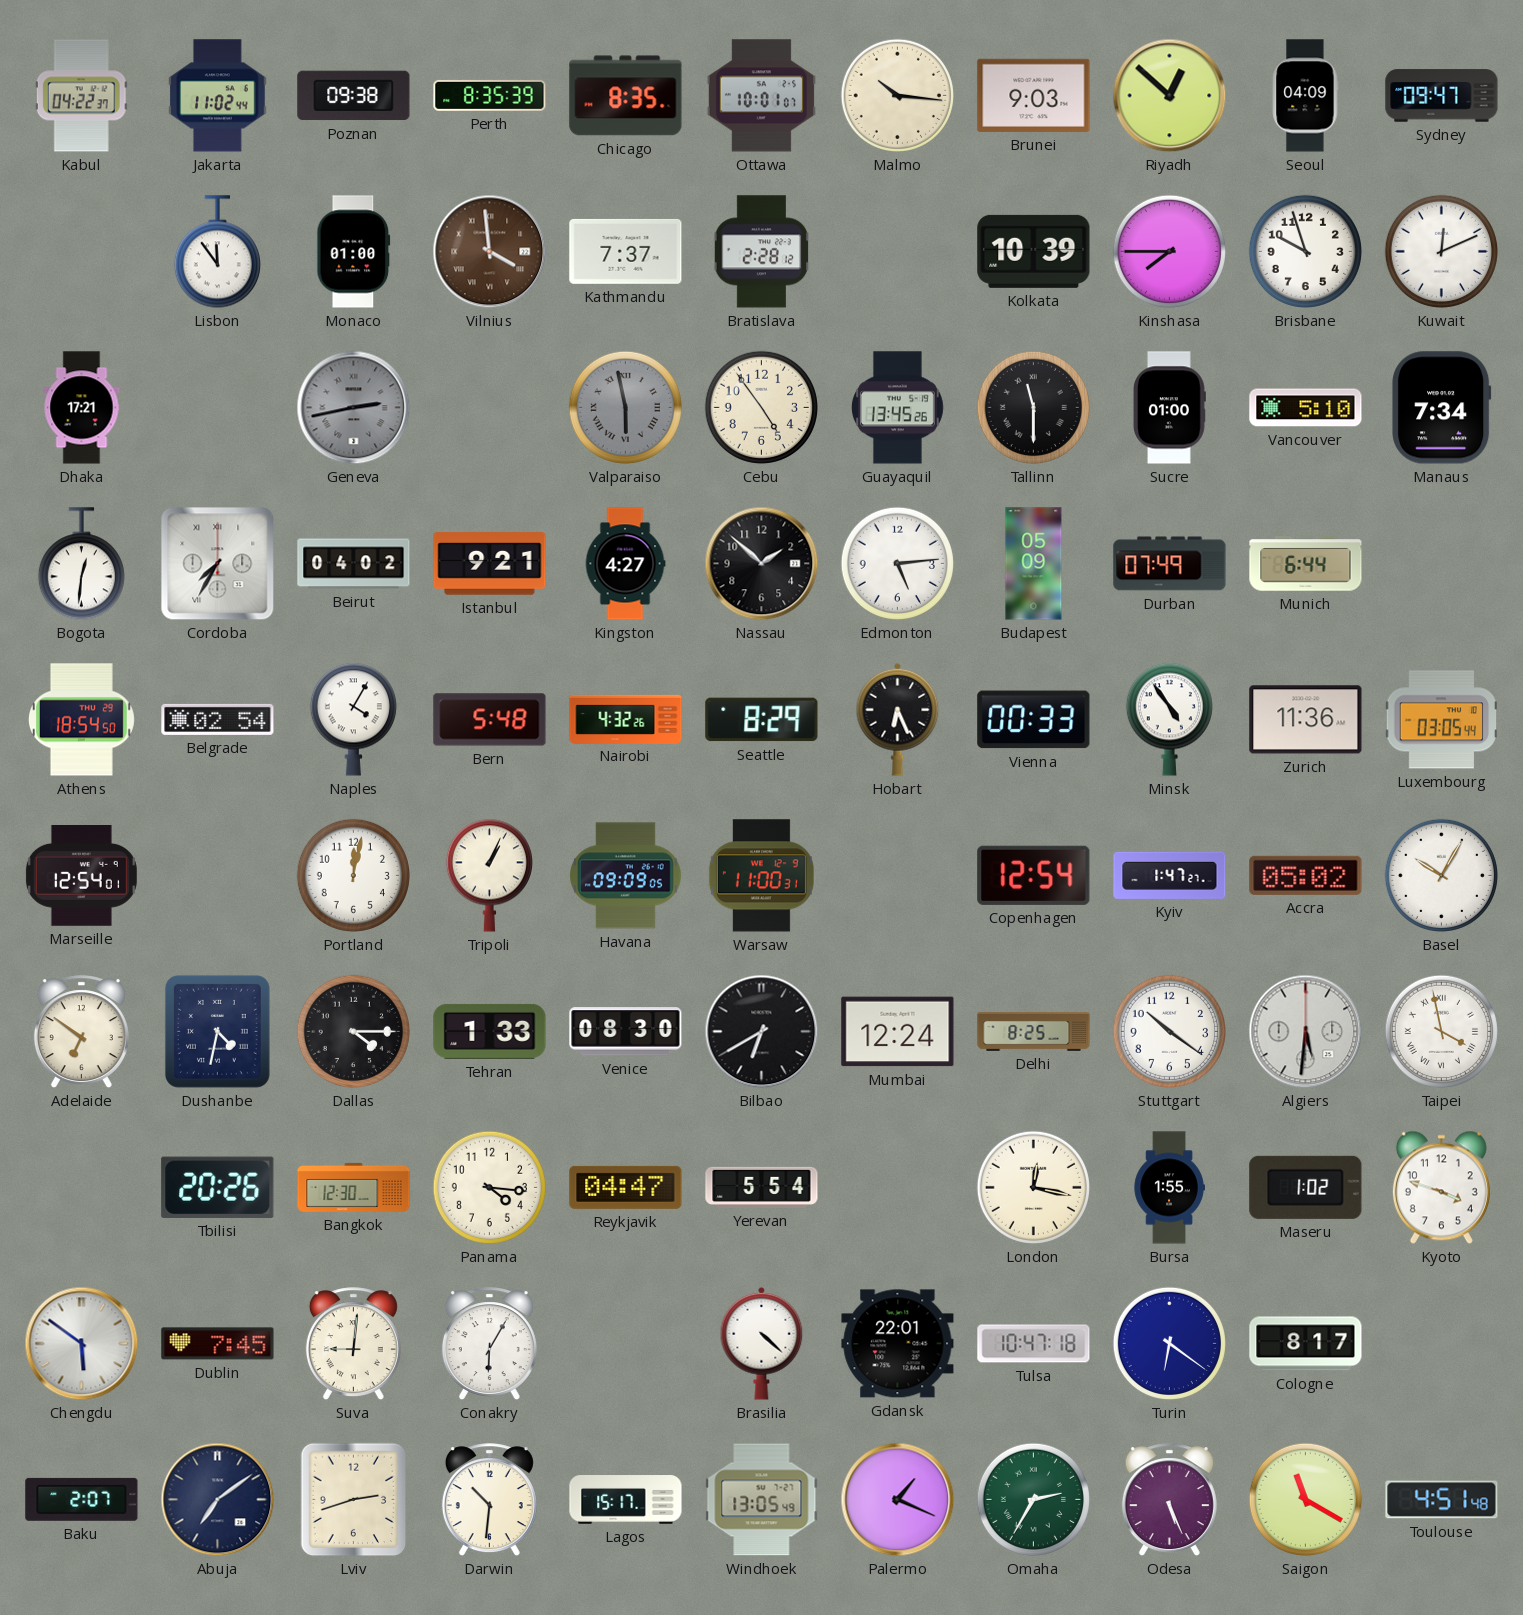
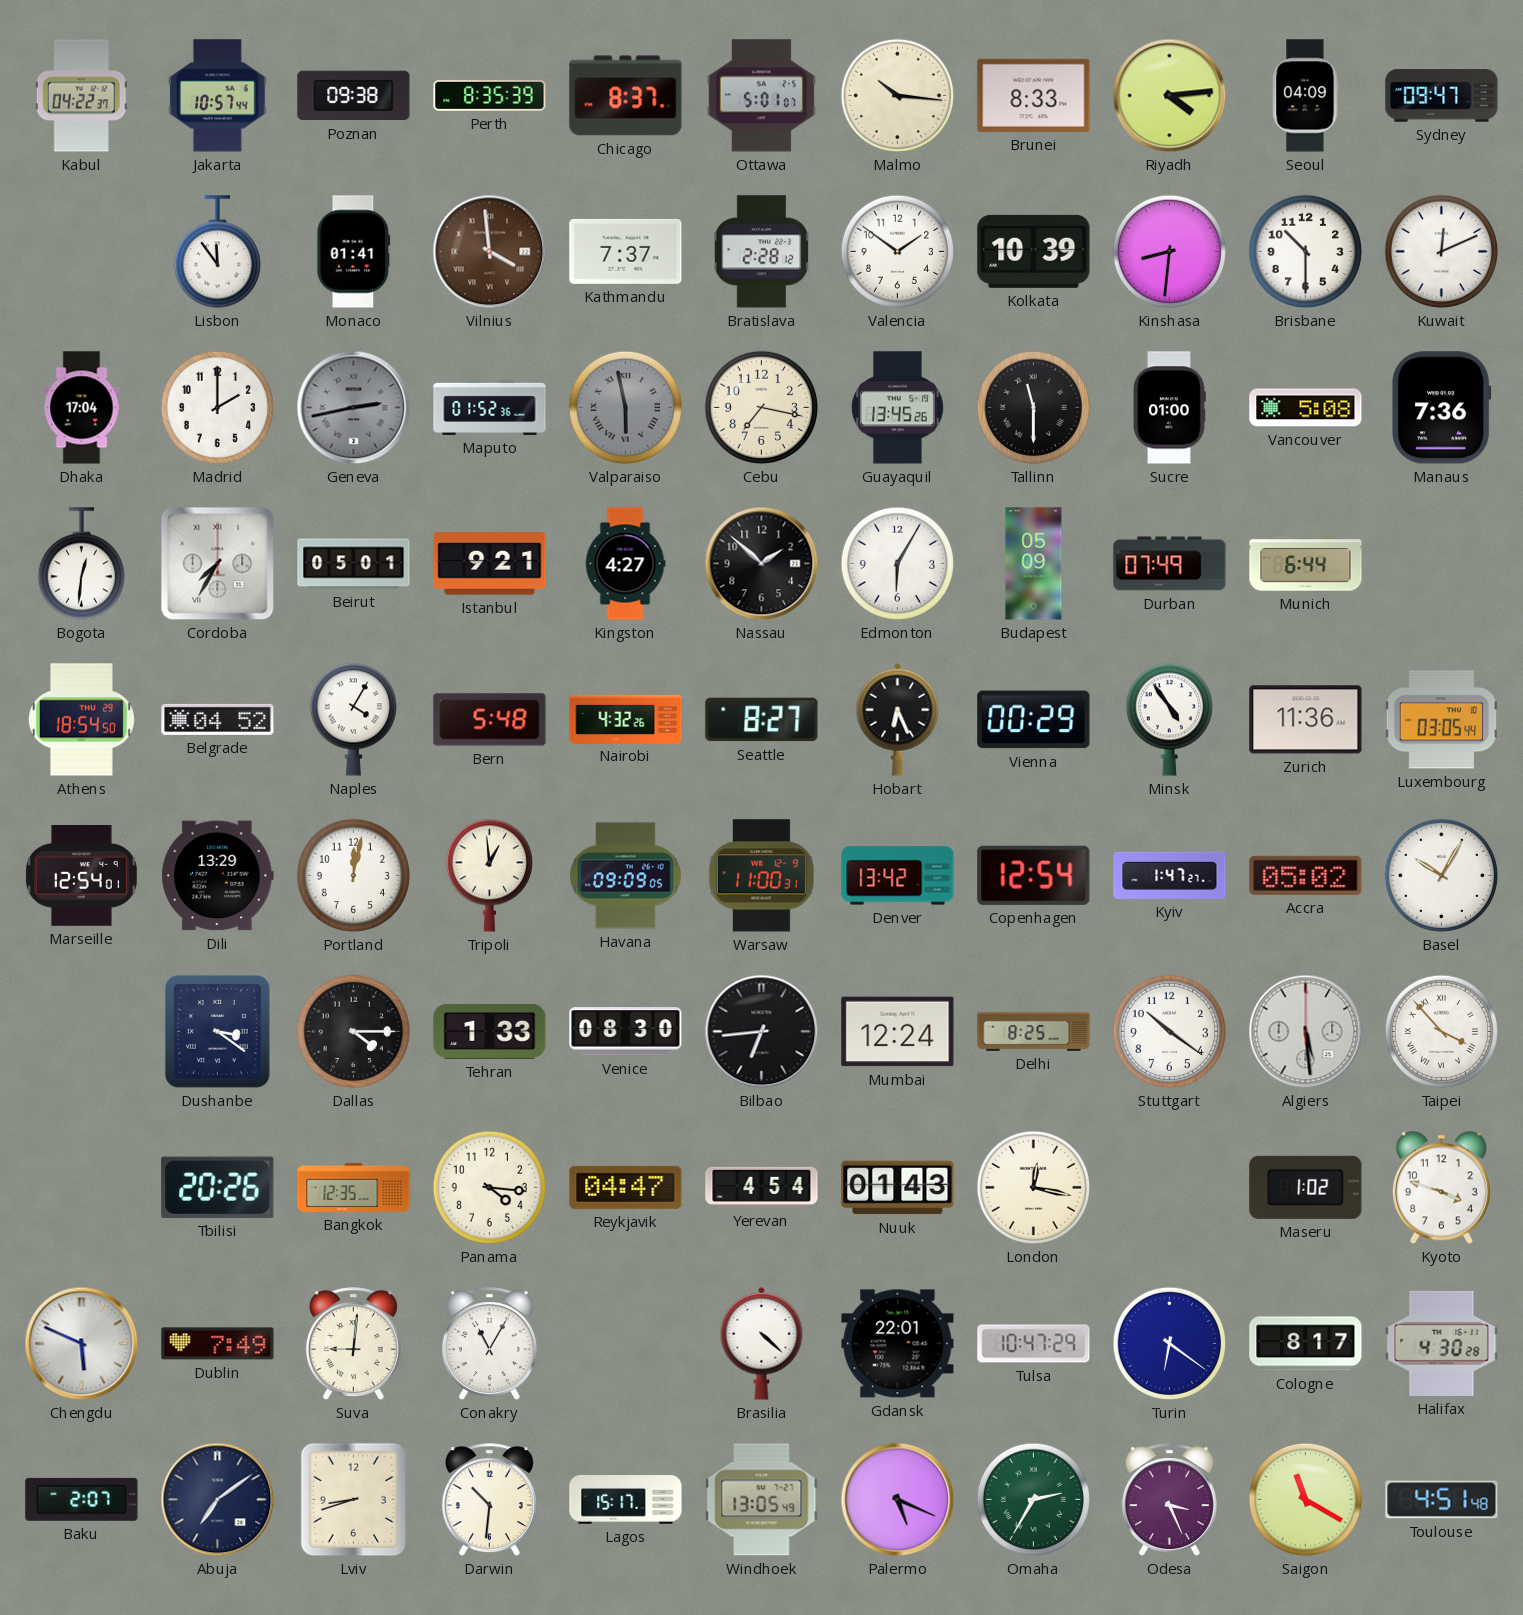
Jakarta: 11:02 -> 10:57
Chicago: 8:35 -> 8:37
Ottawa: 10:01 -> 5:01
Brunei: 9:03 -> 8:33
Riyadh: 12:52 -> 4:14
Monaco: 01:00 -> 01:41
Valencia: none -> 1:51
Kinshasa: 7:45 -> 8:31
Brisbane: 9:57 -> 10:30
Dhaka: 17:21 -> 17:04
Madrid: none -> 2:00
Maputo: none -> 01:52
Cebu: 4:54 -> 7:17
Vancouver: 5:10 -> 5:08
Manaus: 7:34 -> 7:36
Beirut: 04:02 -> 05:01
Edmonton: 5:14 -> 6:05
Belgrade: 02:54 -> 04:52
Seattle: 8:29 -> 8:27
Vienna: 00:33 -> 00:29
Dili: none -> 13:29
Tripoli: 1:04 -> 12:59
Denver: none -> 13:42
Adelaide: 6:51 -> none
Dushanbe: 4:32 -> 3:21
Bilbao: 6:40 -> 6:44
Algiers: 5:31 -> 5:29
Taipei: 3:58 -> 3:53
Bangkok: 12:30 -> 12:35
Yerevan: 5:54 -> 4:54
Nuuk: none -> 01:43
Bursa: 1:55 -> none
Chengdu: 5:51 -> 5:49
Dublin: 7:45 -> 7:49
Conakry: 6:05 -> 11:05
Tulsa: 10:47:18 -> 10:47:29
Halifax: none -> 4:30
Lviv: 2:42 -> 8:42
Palermo: 1:19 -> 5:19
Odesa: 5:26 -> 3:26
